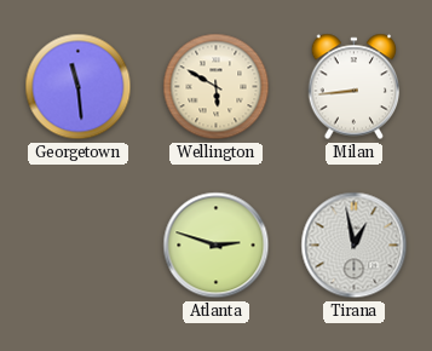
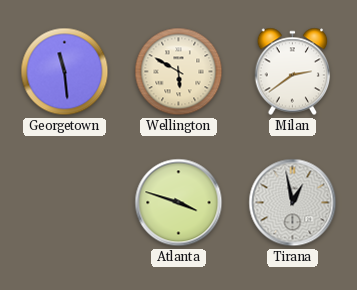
Milan: 8:44 -> 2:39
Atlanta: 2:48 -> 3:48
